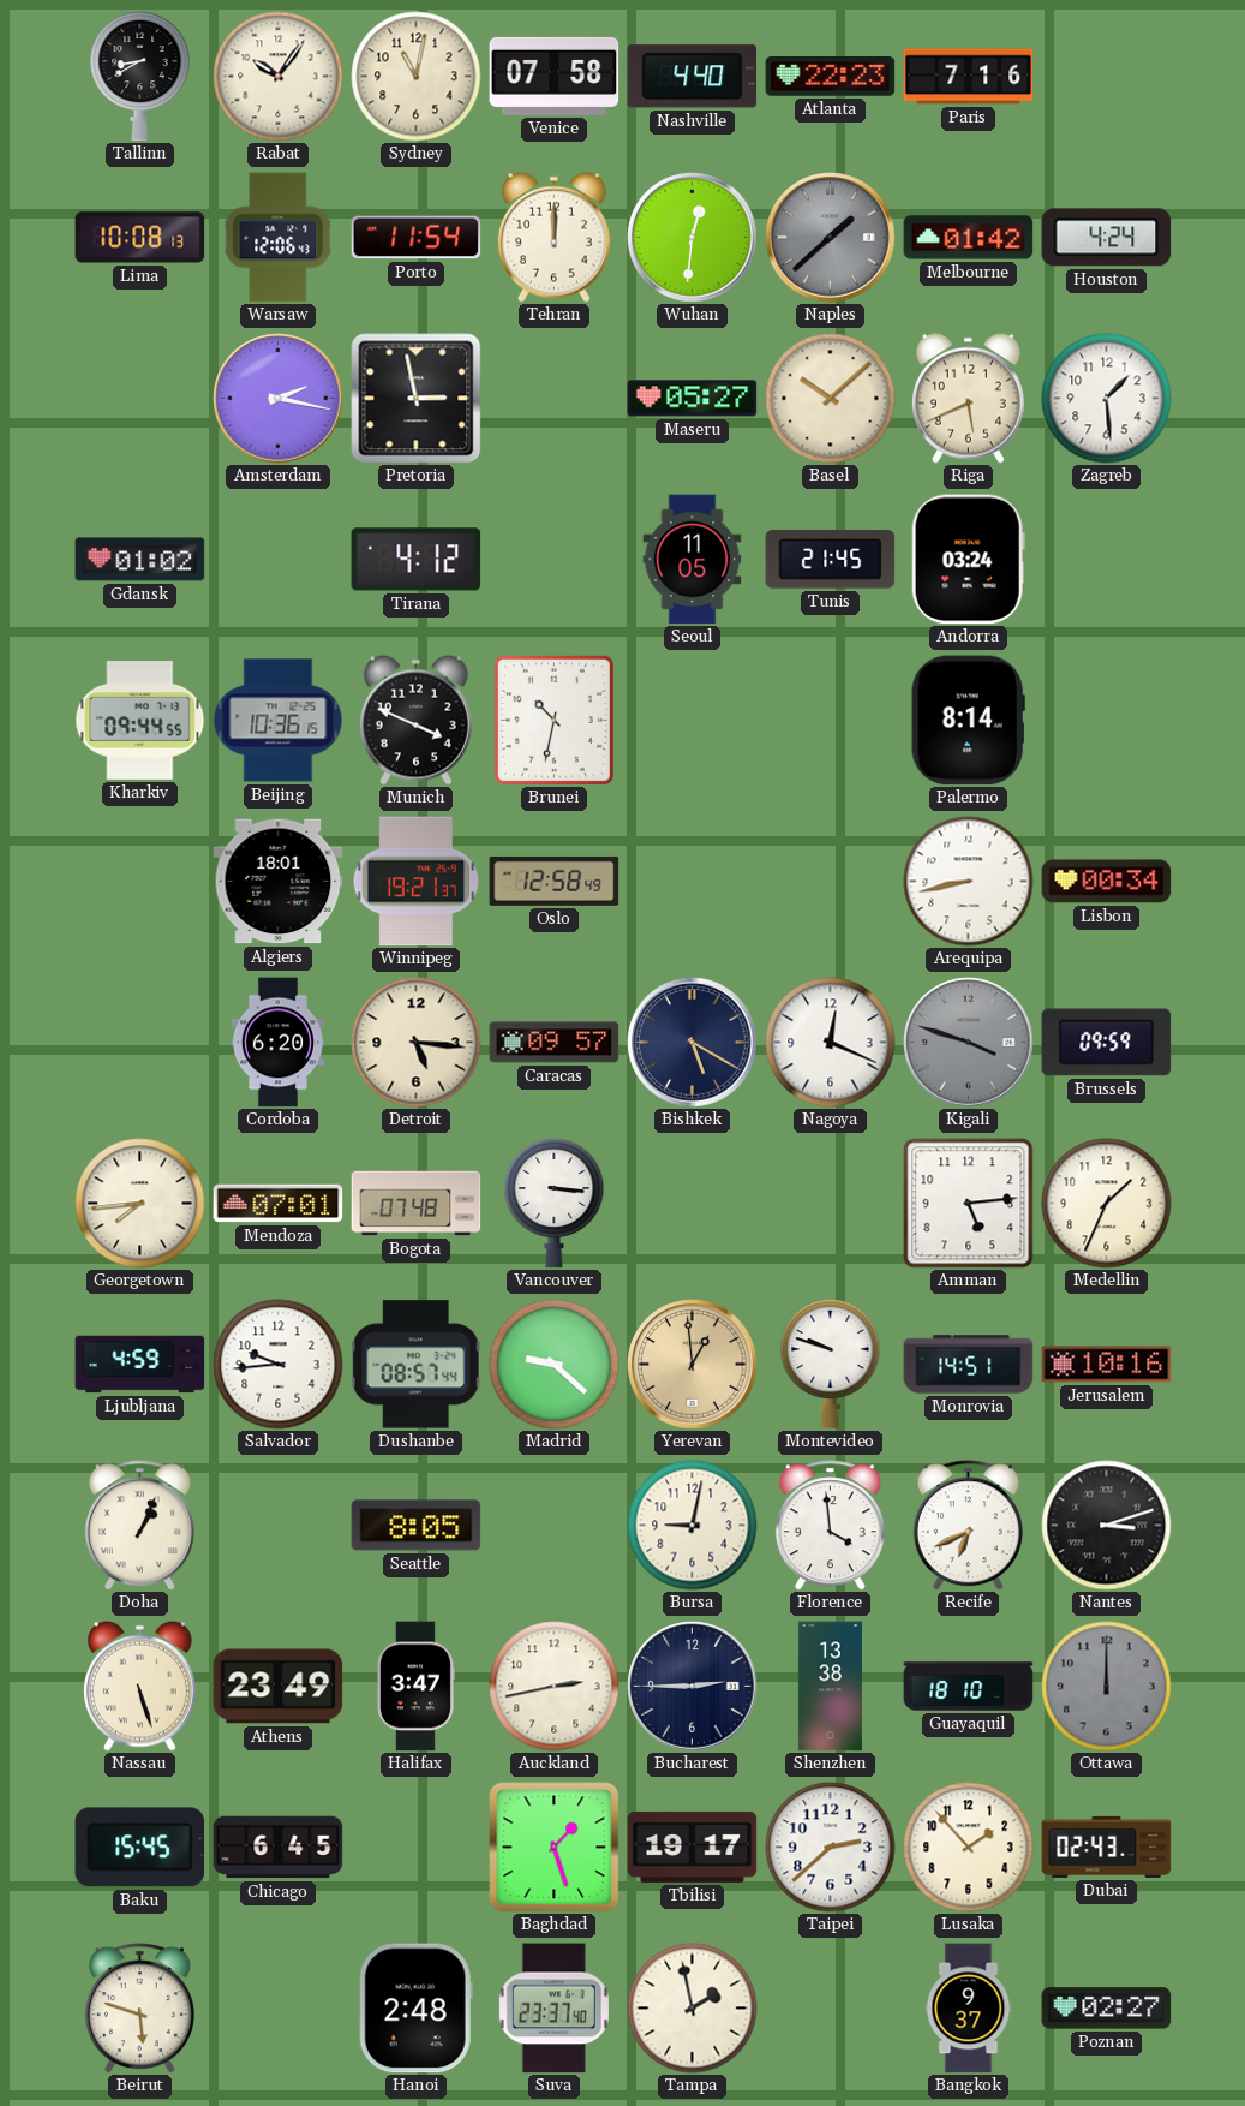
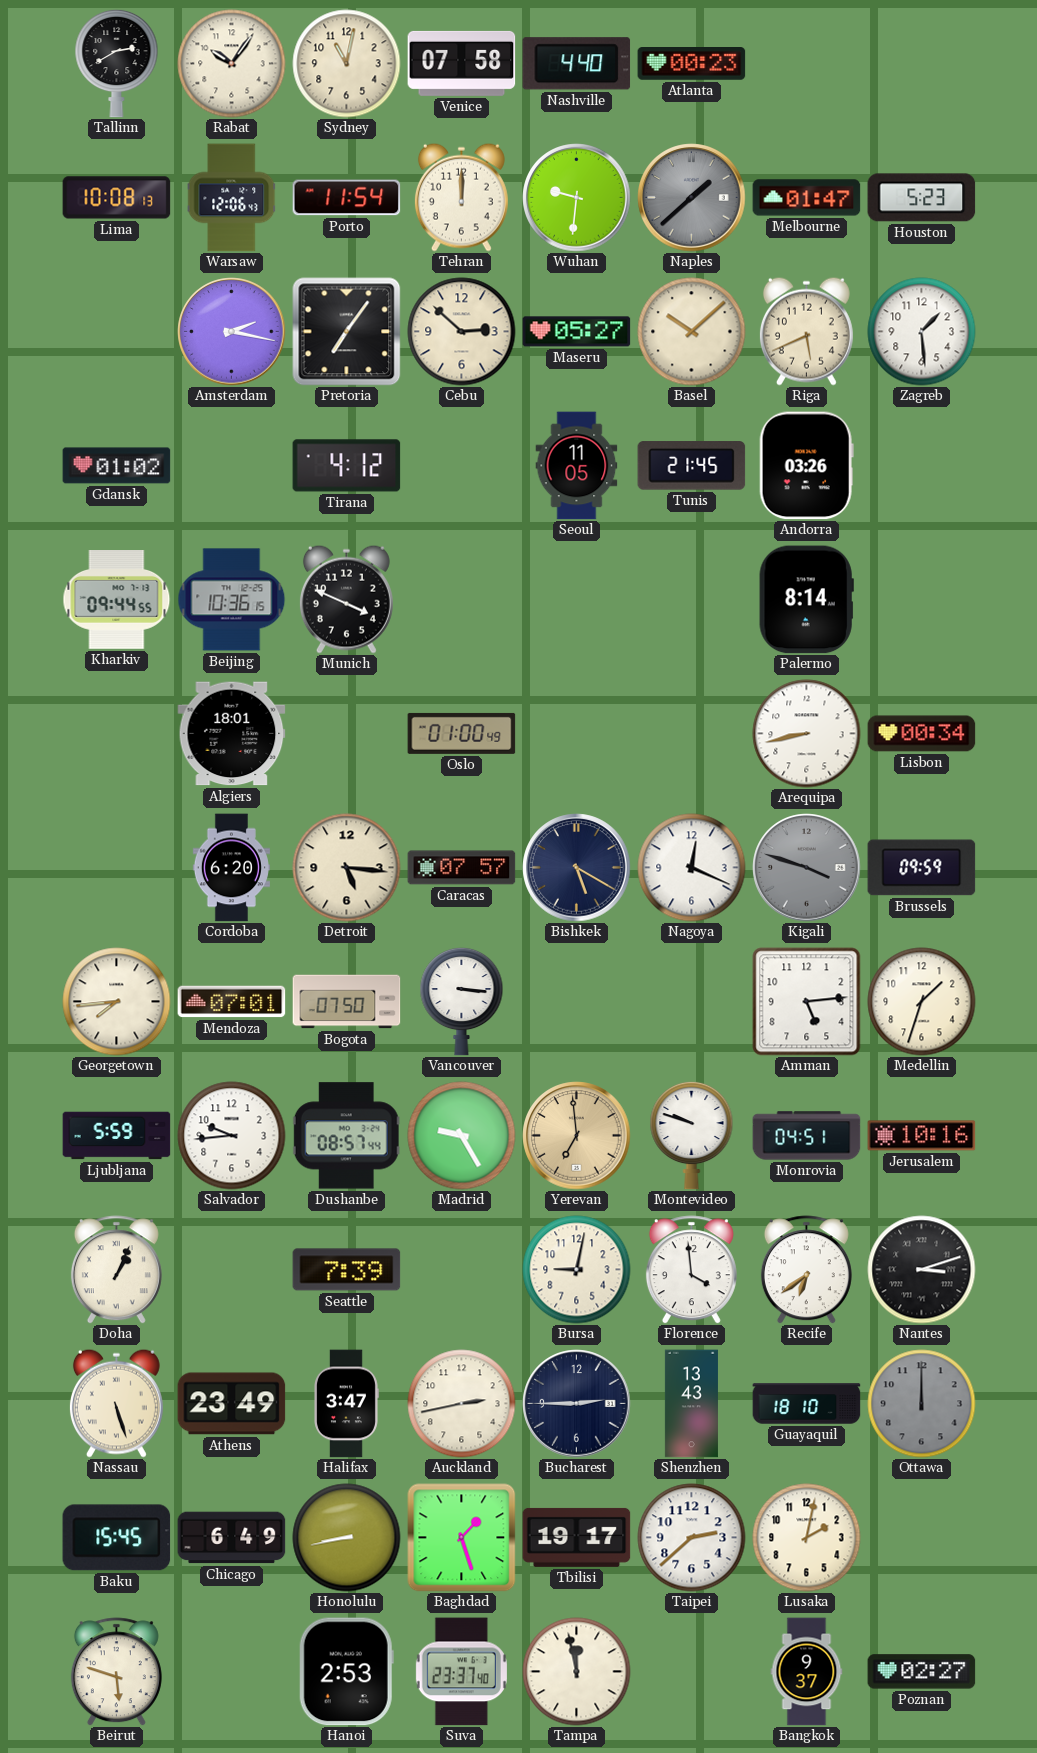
Tallinn: 8:40 -> 2:40
Atlanta: 22:23 -> 00:23
Paris: 7:16 -> none
Wuhan: 12:31 -> 9:31
Melbourne: 01:42 -> 01:47
Houston: 4:24 -> 5:23
Pretoria: 2:58 -> 7:06
Cebu: none -> 2:52
Andorra: 03:24 -> 03:26
Brunei: 10:32 -> none
Winnipeg: 19:21 -> none
Oslo: 12:58 -> 01:00
Caracas: 09:57 -> 07:57
Bogota: 07:48 -> 07:50
Medellin: 1:34 -> 1:33
Ljubljana: 4:59 -> 5:59
Madrid: 9:22 -> 9:25
Yerevan: 12:59 -> 6:59
Monrovia: 14:51 -> 04:51
Seattle: 8:05 -> 7:39
Recife: 6:41 -> 6:39
Shenzhen: 13:38 -> 13:43
Chicago: 6:45 -> 6:49
Honolulu: none -> 8:43
Lusaka: 1:53 -> 2:02
Dubai: 02:43 -> none
Hanoi: 2:48 -> 2:53
Tampa: 1:58 -> 11:58
